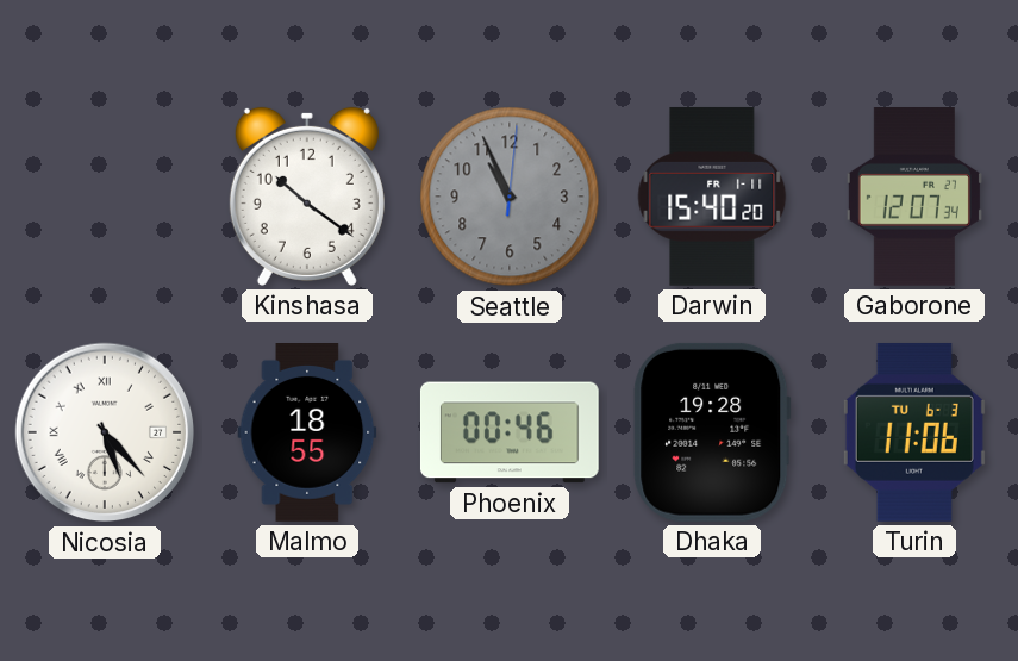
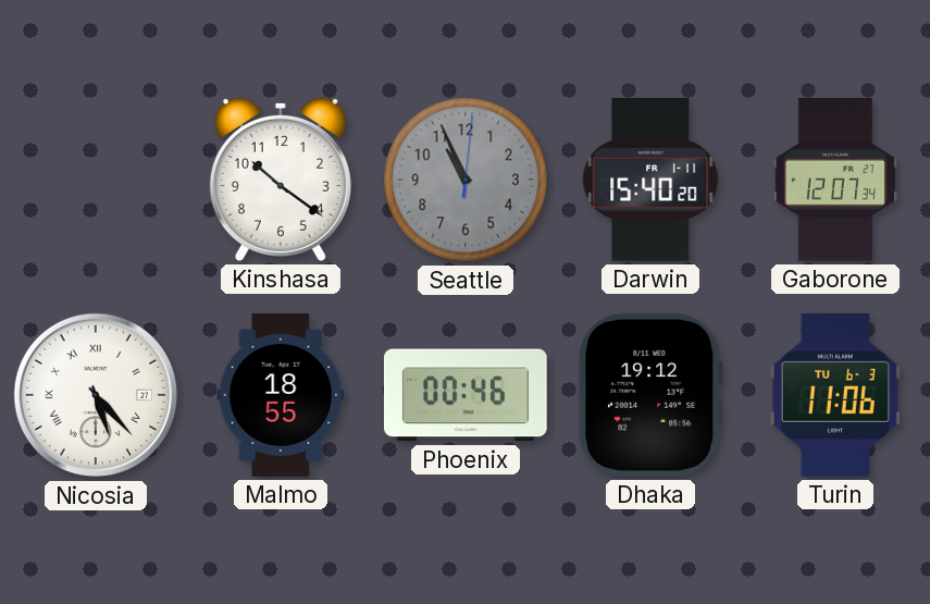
Dhaka: 19:28 -> 19:12
